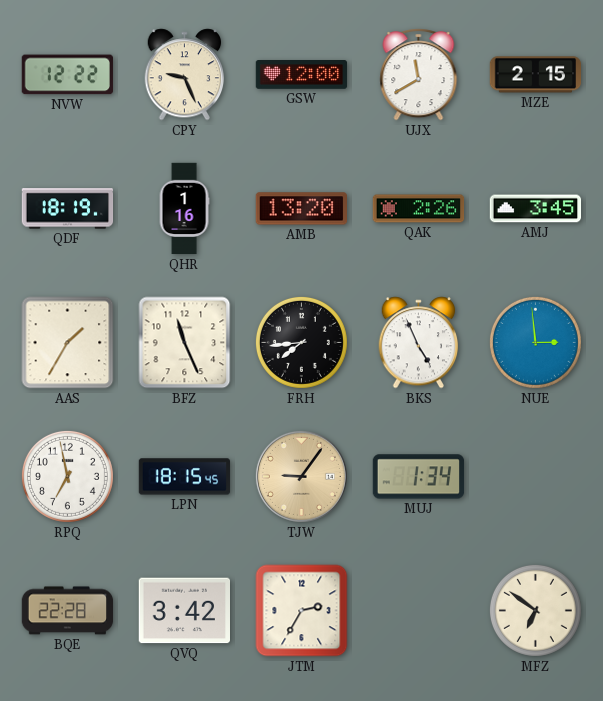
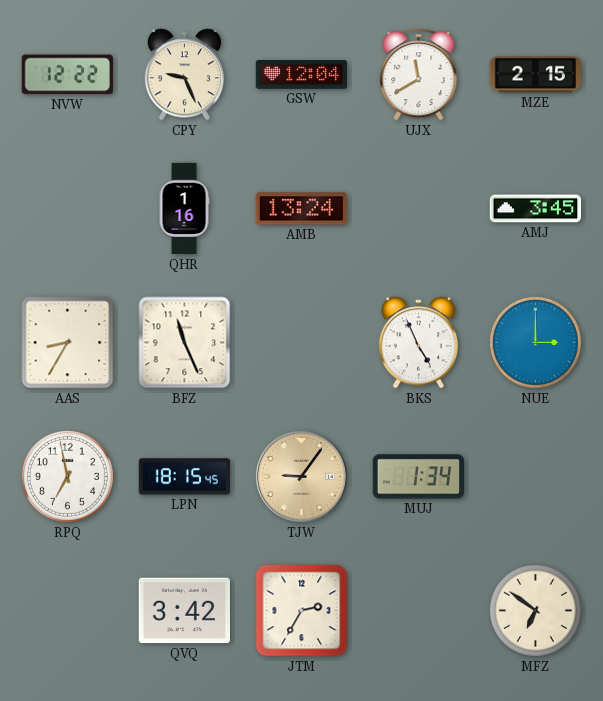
GSW: 12:00 -> 12:04
QDF: 18:19 -> none
AMB: 13:20 -> 13:24
QAK: 2:26 -> none
AAS: 1:35 -> 8:35
FRH: 7:44 -> none
NUE: 2:59 -> 3:00
BQE: 22:28 -> none
